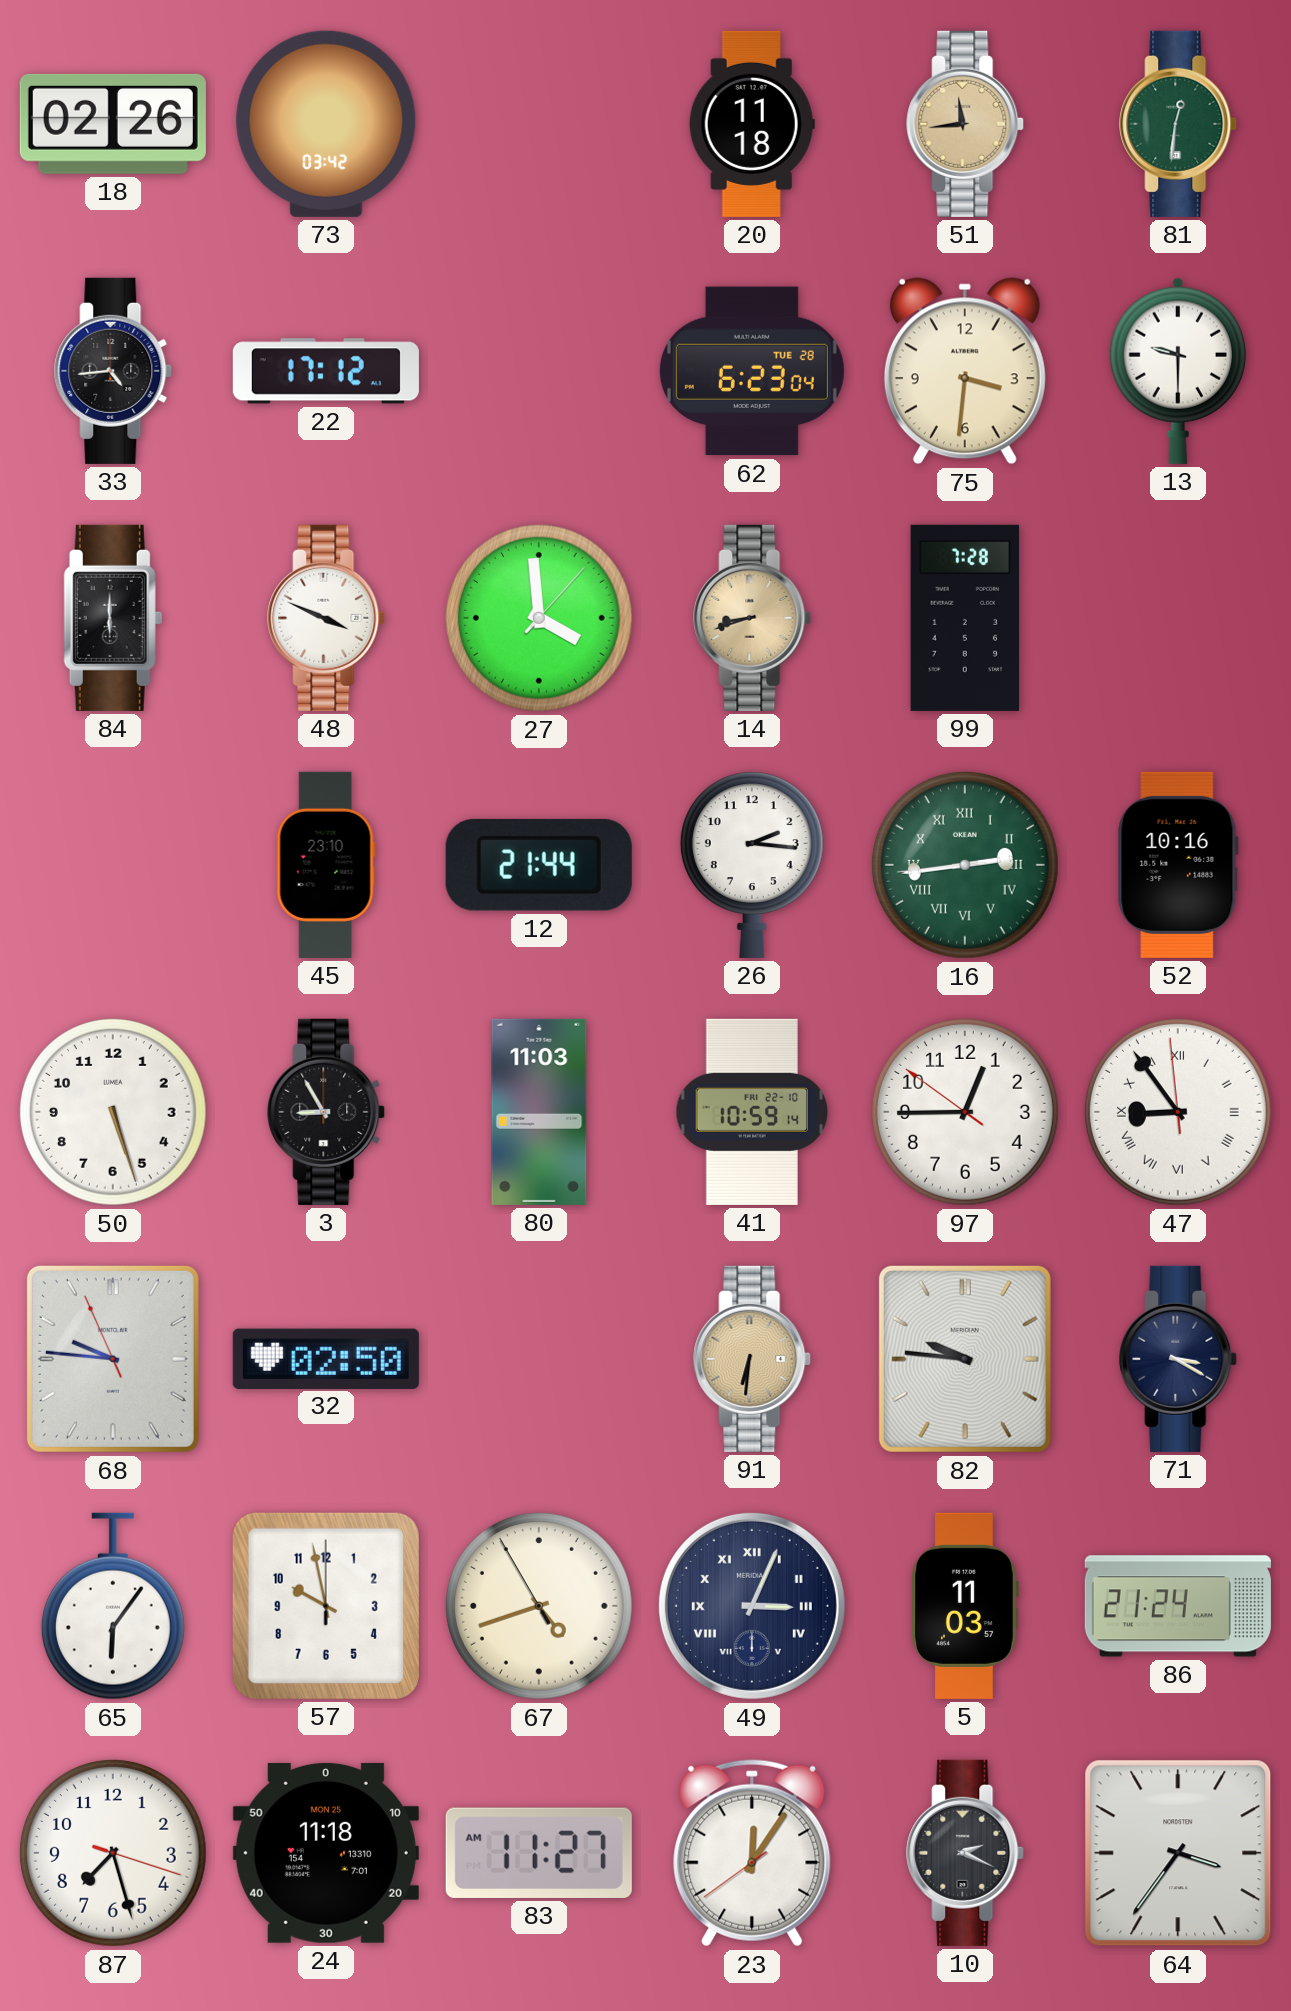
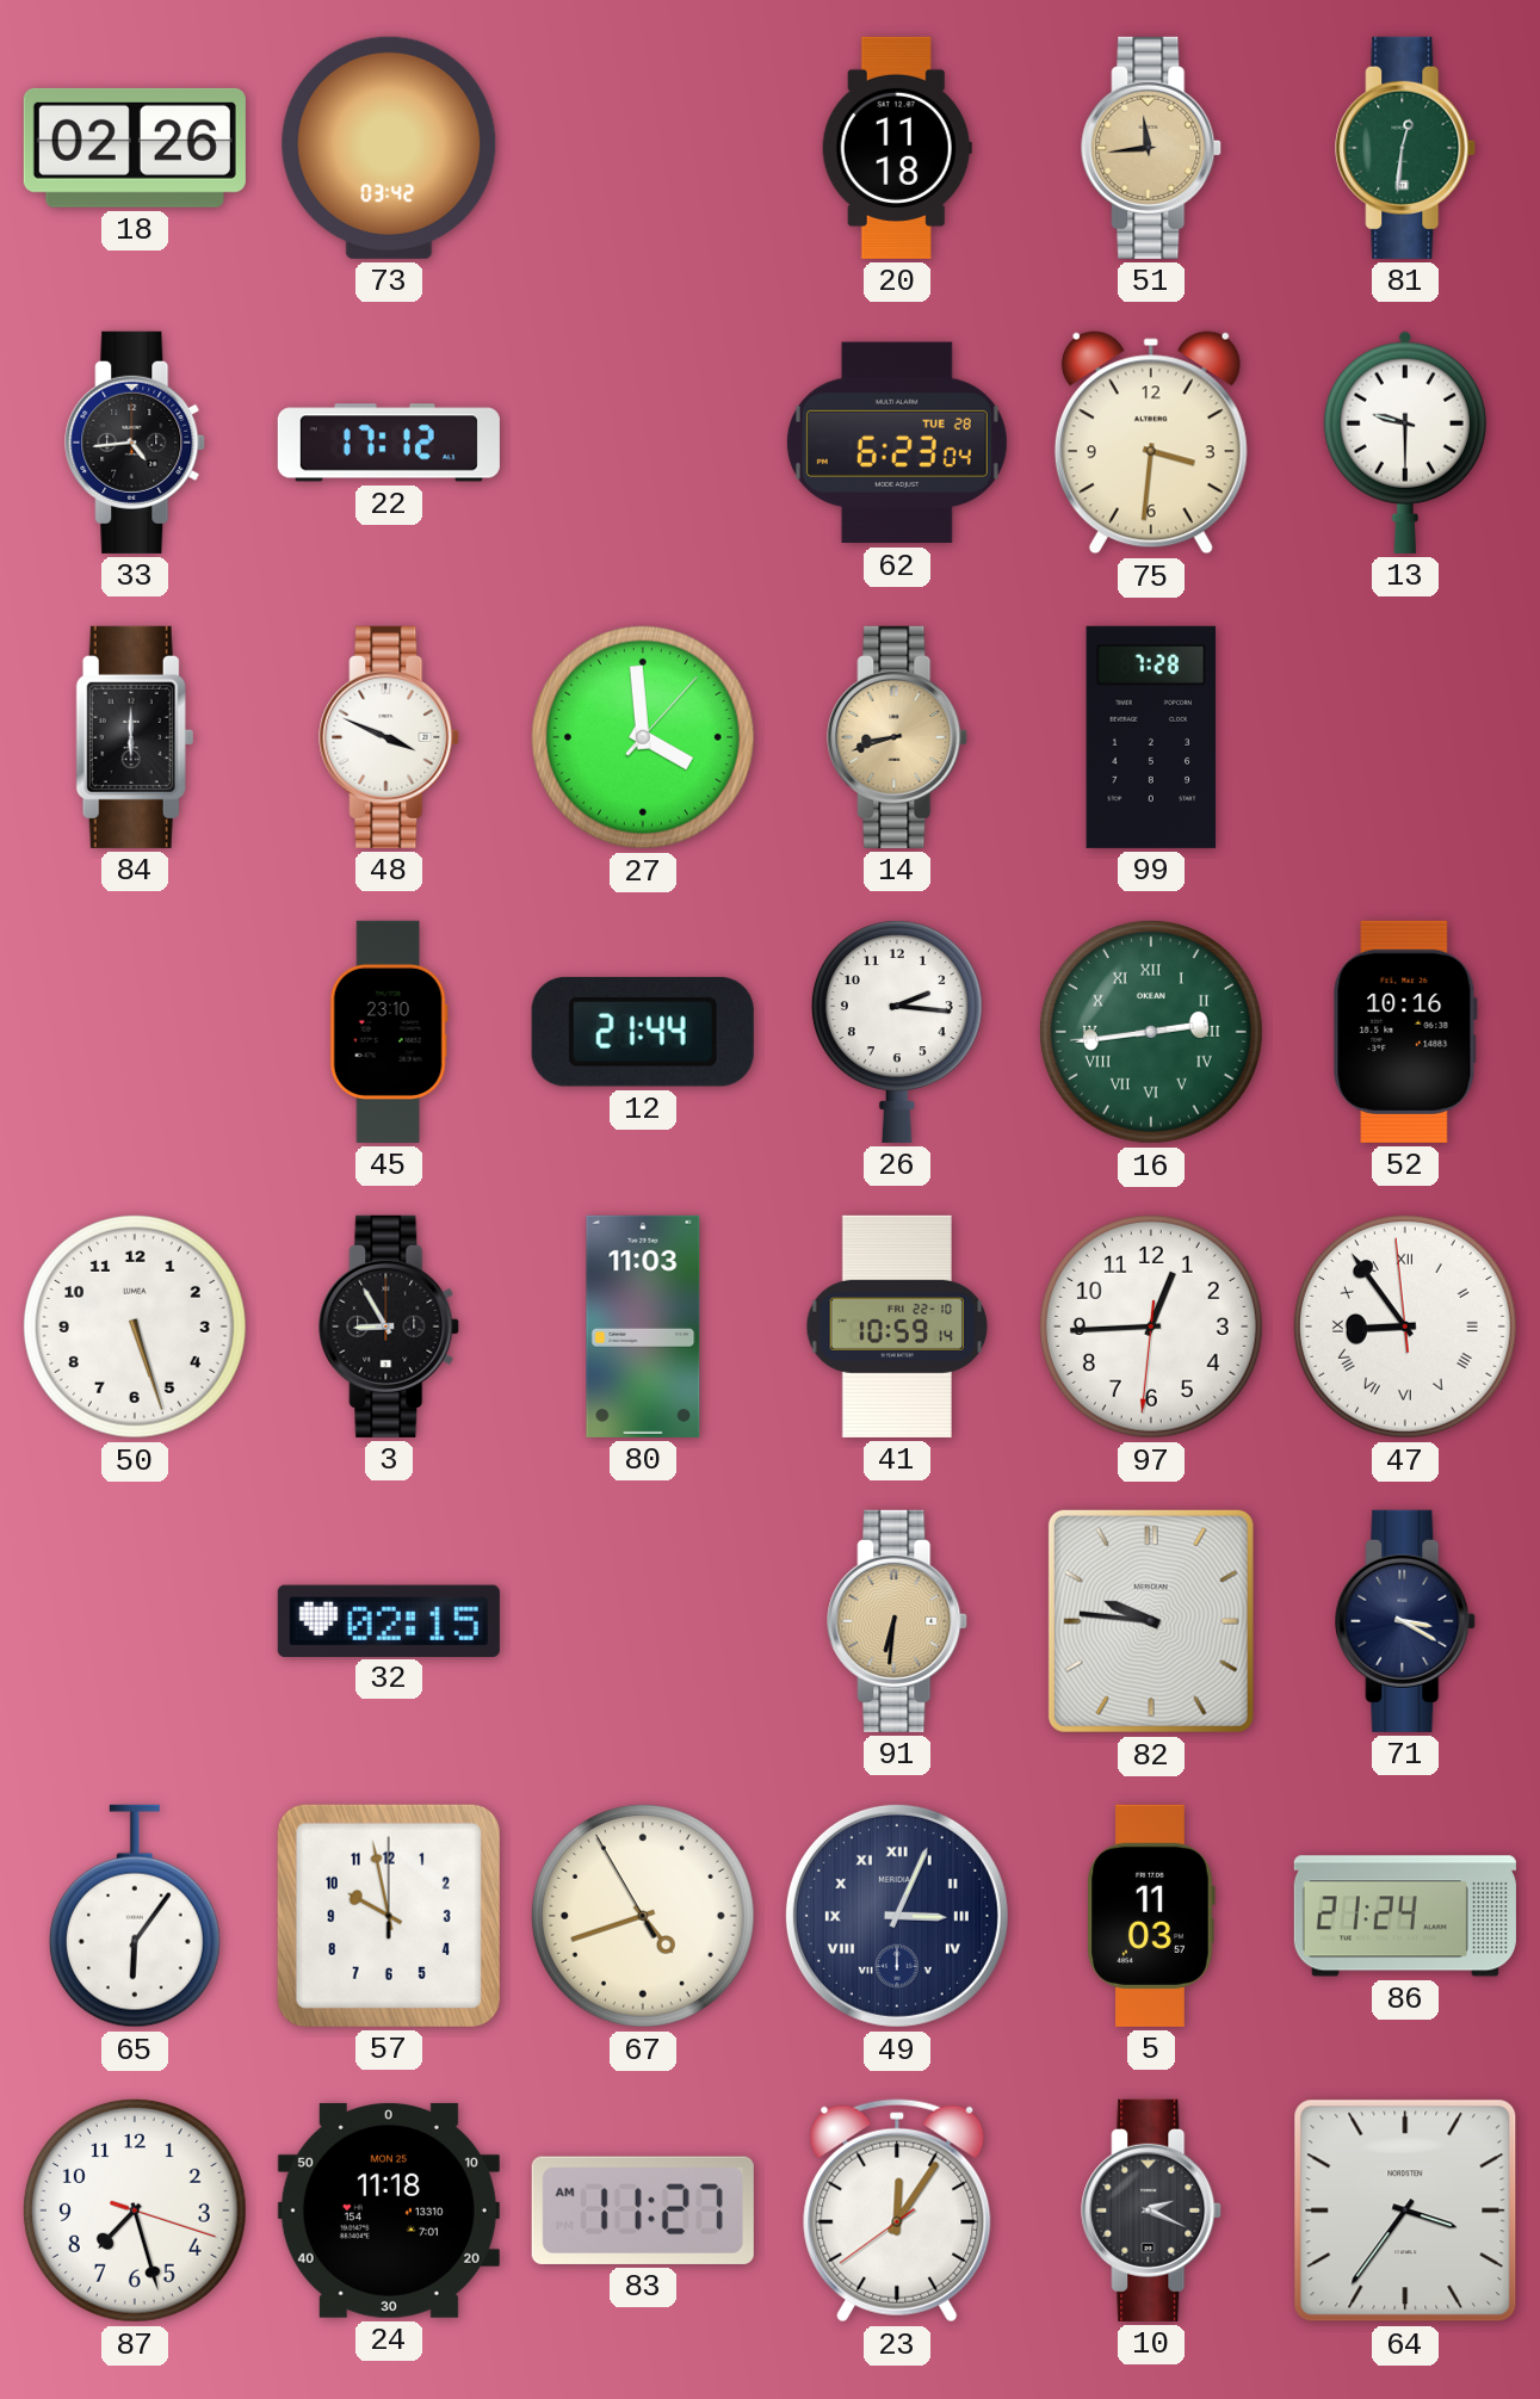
97: 12:44:51 -> 12:44:31
68: 9:45 -> none
32: 02:50 -> 02:15
